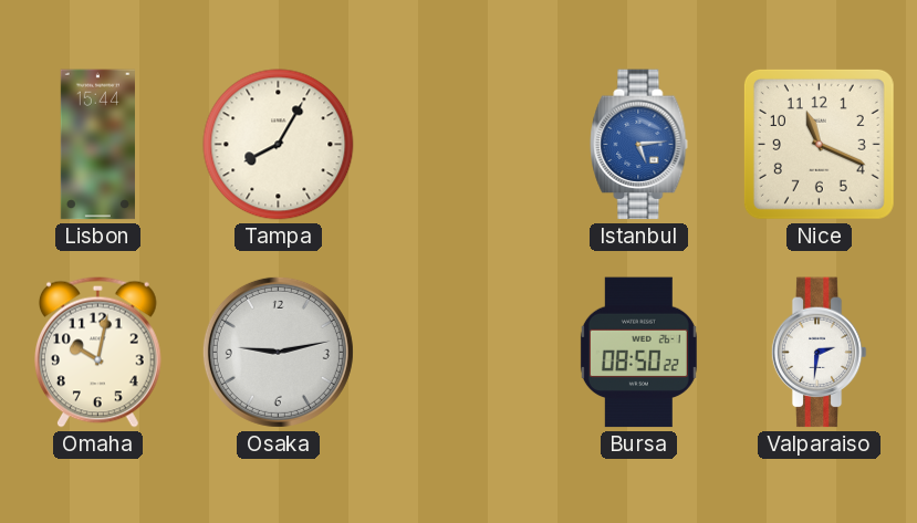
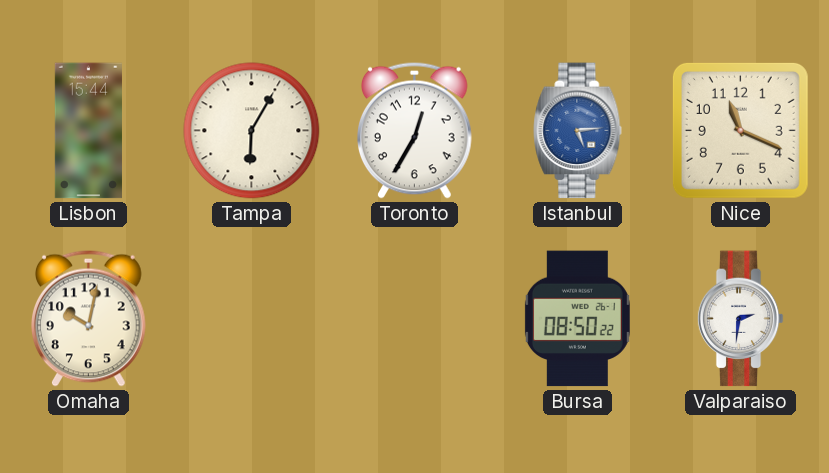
Tampa: 8:05 -> 6:05
Toronto: none -> 12:35
Osaka: 9:13 -> none
